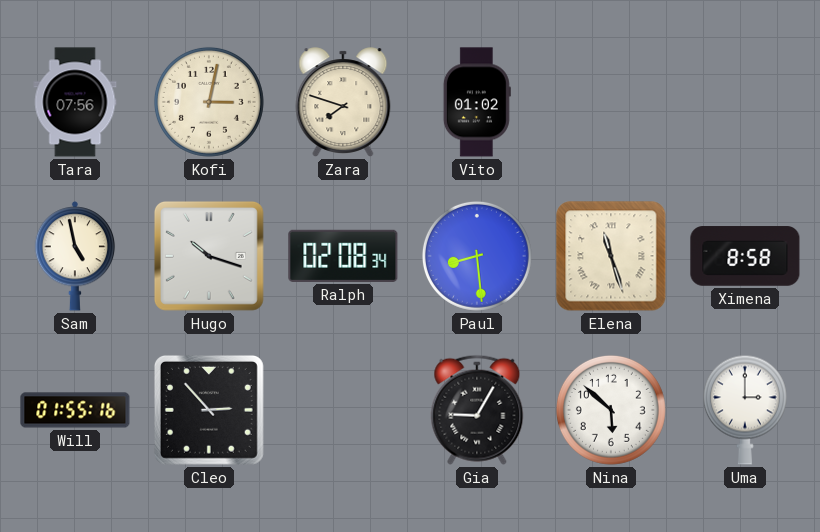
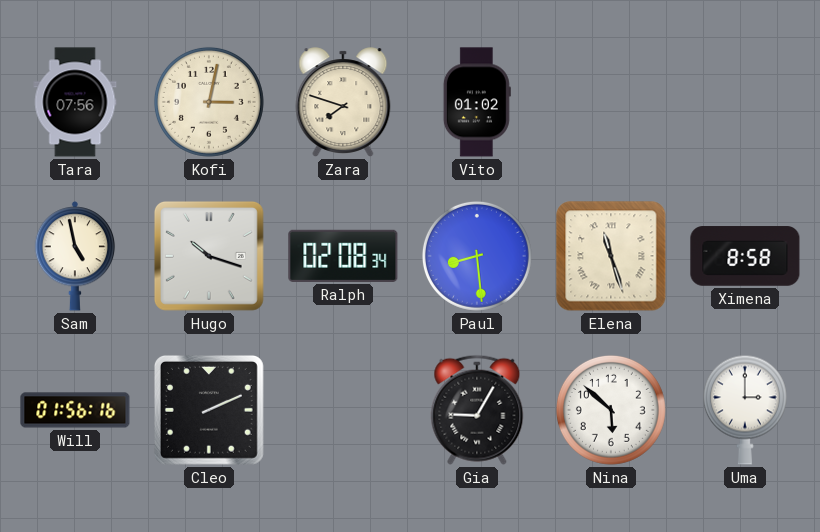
Will: 01:55 -> 01:56
Cleo: 2:53 -> 2:11
